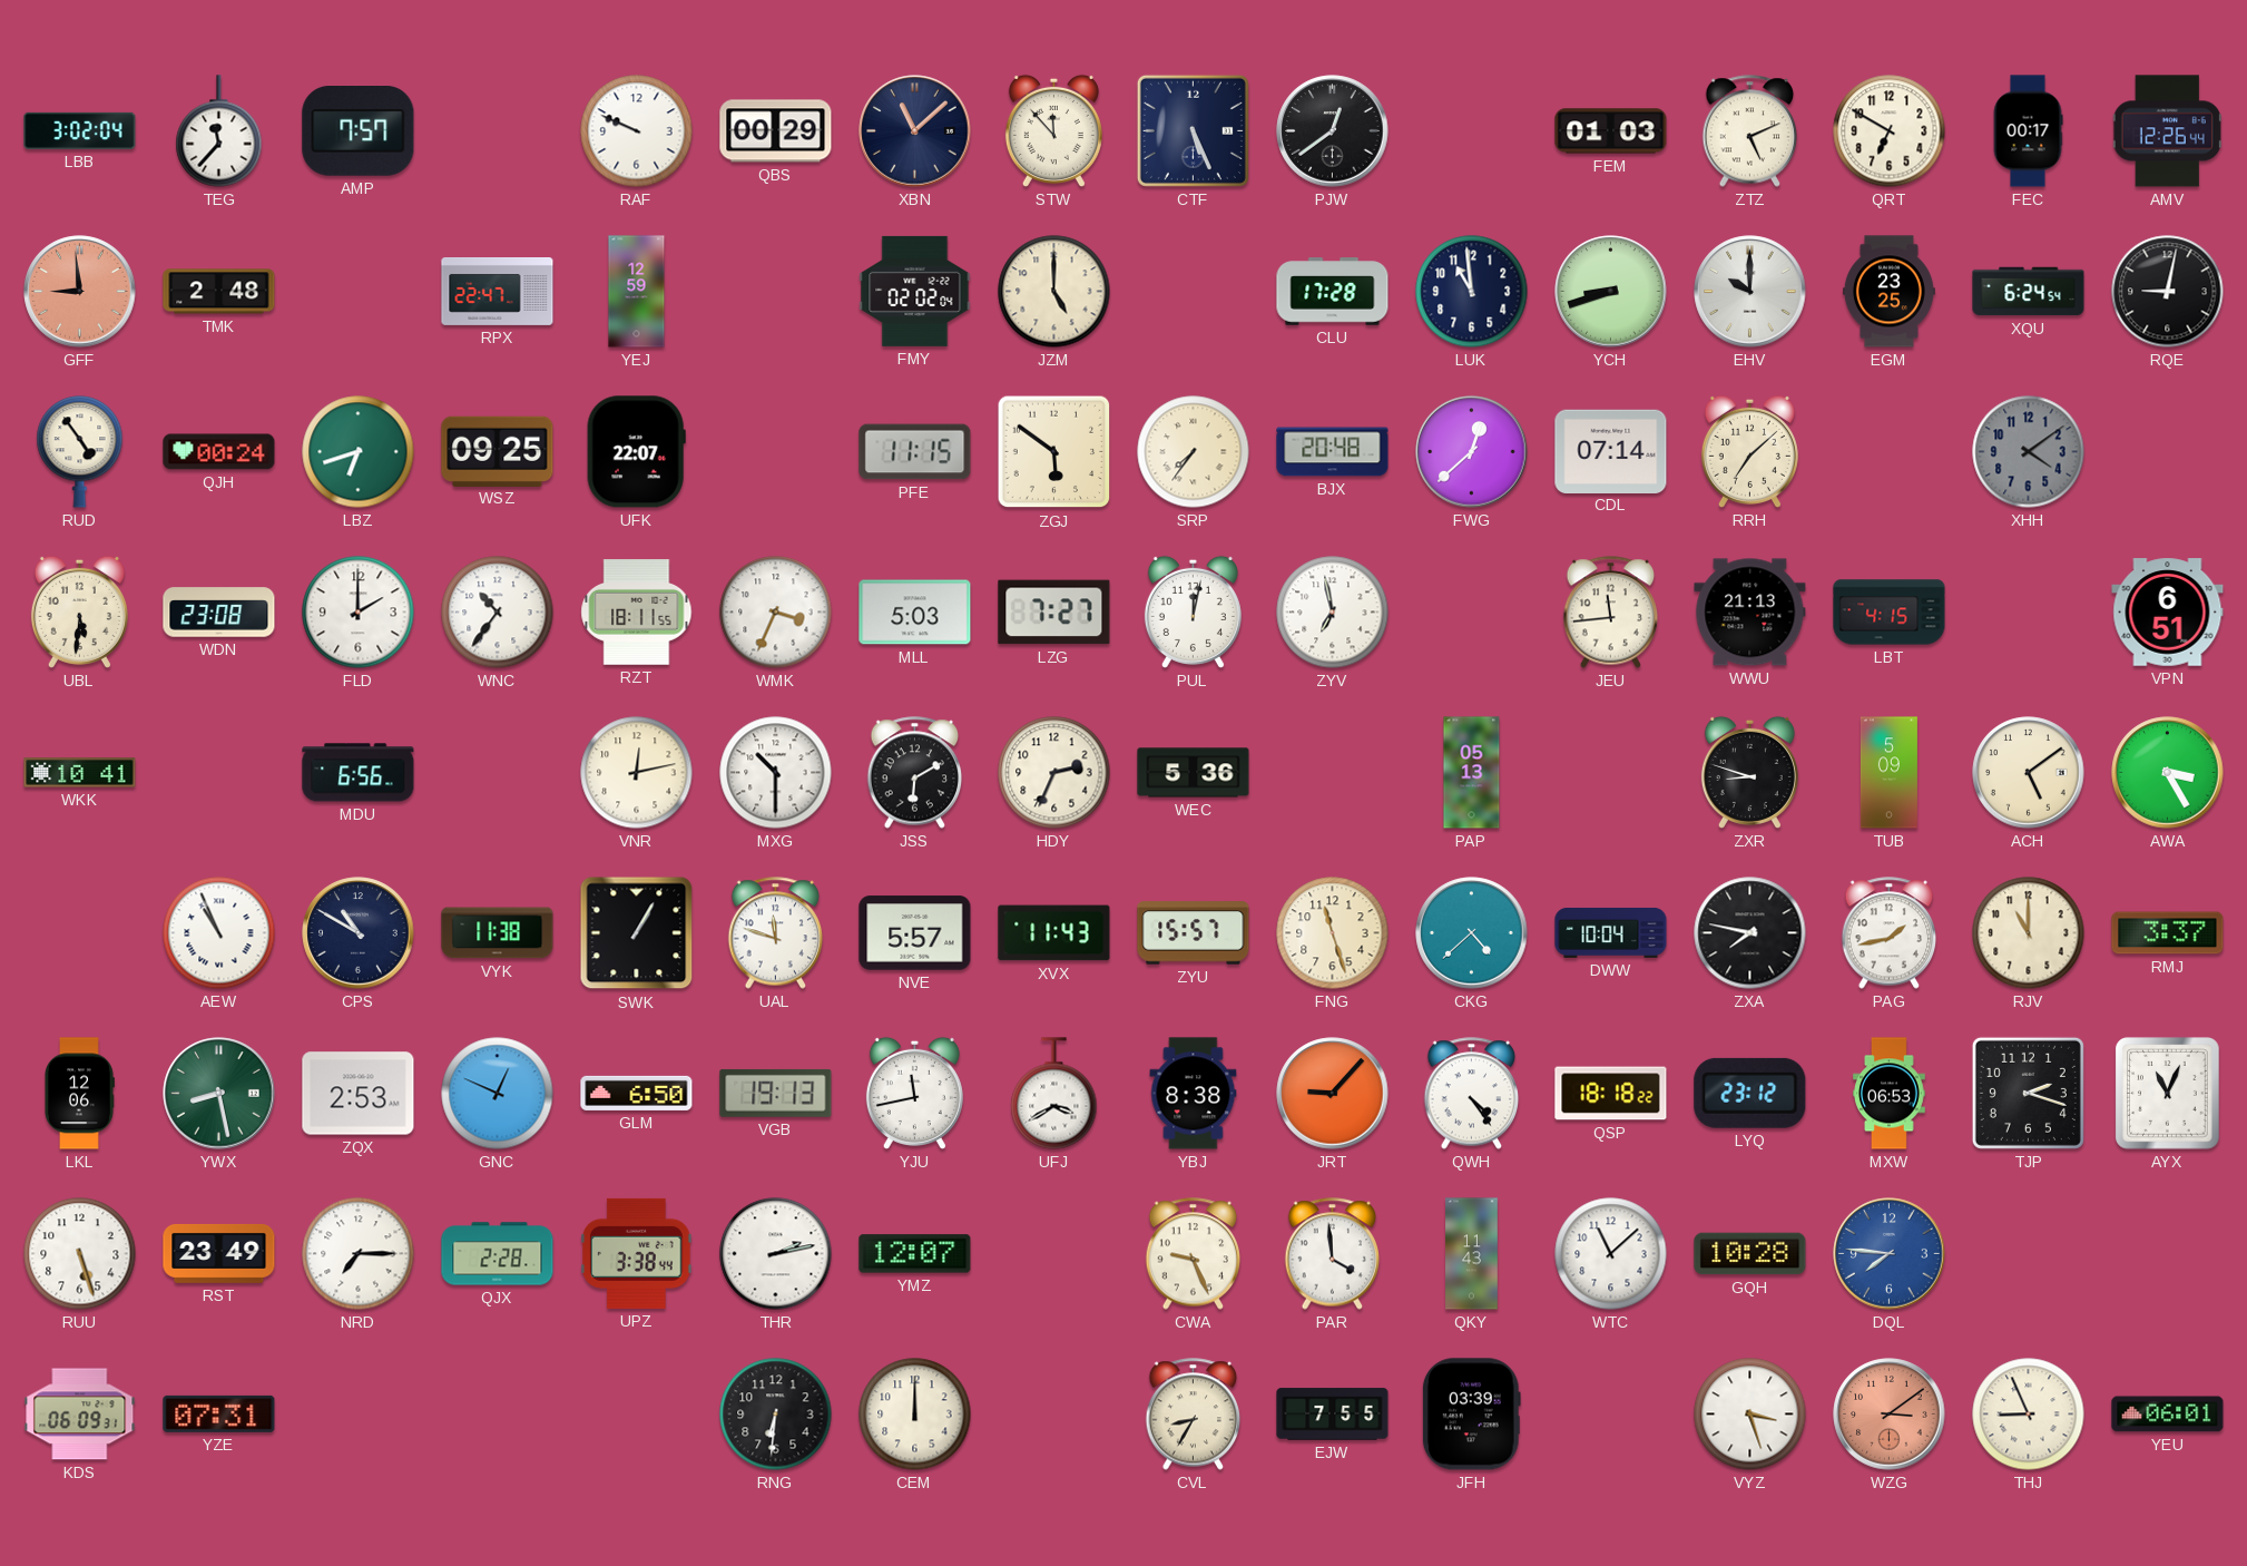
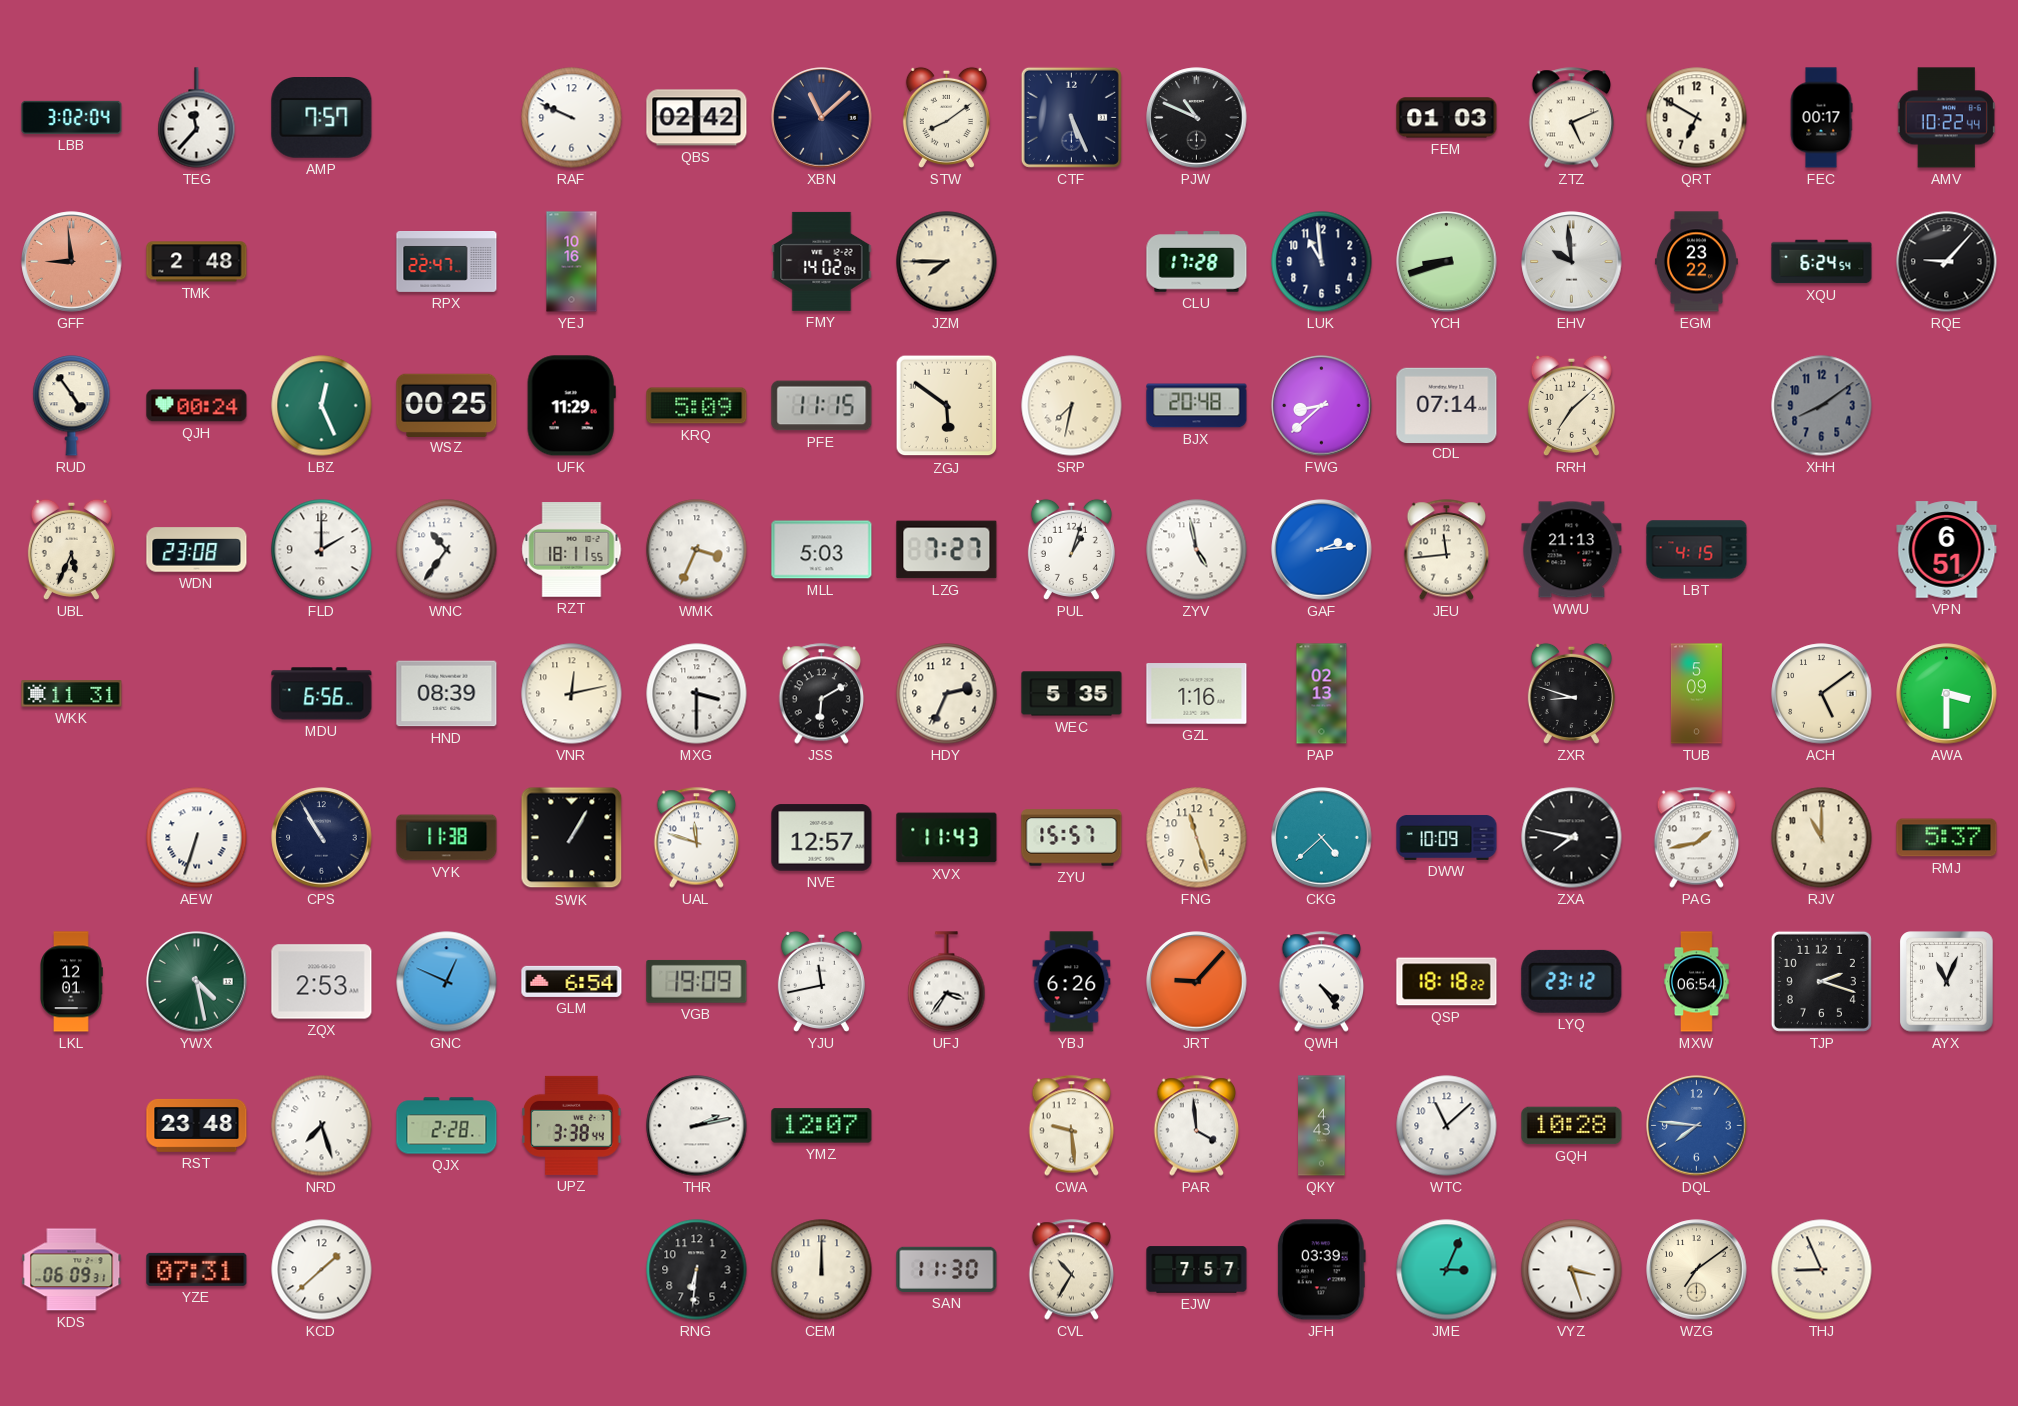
QBS: 00:29 -> 02:42
STW: 11:53 -> 8:09
PJW: 12:39 -> 10:49
AMV: 12:26 -> 10:22
YEJ: 12:59 -> 10:16
FMY: 02:02 -> 14:02
JZM: 5:00 -> 7:45
EHV: 10:00 -> 9:59
EGM: 23:25 -> 23:22
RQE: 9:02 -> 9:07
LBZ: 6:42 -> 12:26
WSZ: 09:25 -> 00:25
UFK: 22:07 -> 11:29
KRQ: none -> 5:09
SRP: 7:36 -> 7:32
FWG: 12:38 -> 8:38
XHH: 4:09 -> 8:09
UBL: 5:31 -> 5:34
PUL: 12:02 -> 1:03
ZYV: 6:58 -> 4:58
GAF: none -> 2:14
WKK: 10:41 -> 11:31
HND: none -> 08:39
MXG: 10:30 -> 3:30
WEC: 5:36 -> 5:35
GZL: none -> 1:16
PAP: 05:13 -> 02:13
AWA: 3:25 -> 3:30
AEW: 10:56 -> 6:33
CPS: 10:50 -> 10:55
NVE: 5:57 -> 12:57
DWW: 10:04 -> 10:09
RMJ: 3:37 -> 5:37
LKL: 12:06 -> 12:01
YWX: 8:28 -> 4:28
GLM: 6:50 -> 6:54
VGB: 19:13 -> 19:09
UFJ: 3:40 -> 3:36
YBJ: 8:38 -> 6:26
MXW: 06:53 -> 06:54
RUU: 5:27 -> none
RST: 23:49 -> 23:48
NRD: 7:15 -> 7:27
CWA: 9:26 -> 9:29
QKY: 11:43 -> 4:43
KCD: none -> 1:38
SAN: none -> 11:30
CVL: 8:35 -> 10:35
EJW: 7:55 -> 7:57
JME: none -> 3:04
WZG: 3:09 -> 7:09
WZG dial: salmon -> cream
YEU: 06:01 -> none
